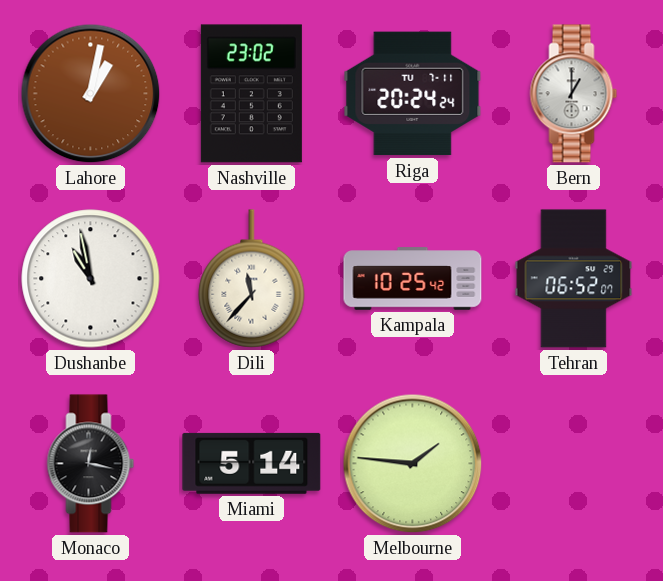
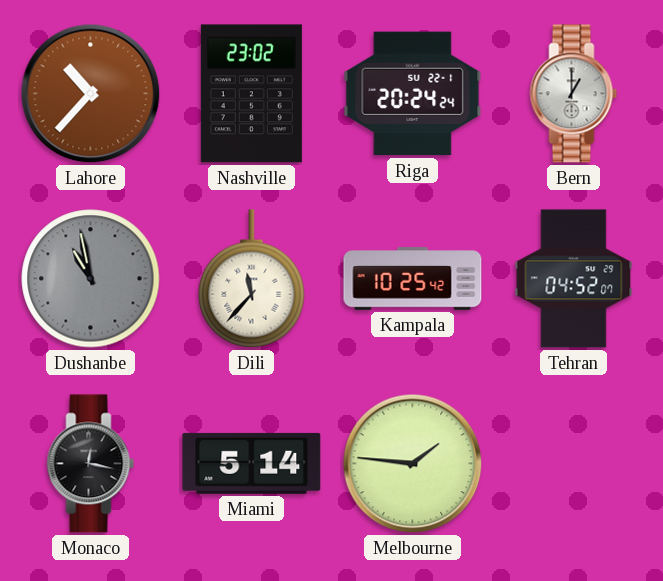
Lahore: 1:02 -> 10:37
Riga date: TU 7-11 -> SU 22-1
Dushanbe dial: white -> grey
Tehran: 06:52 -> 04:52
